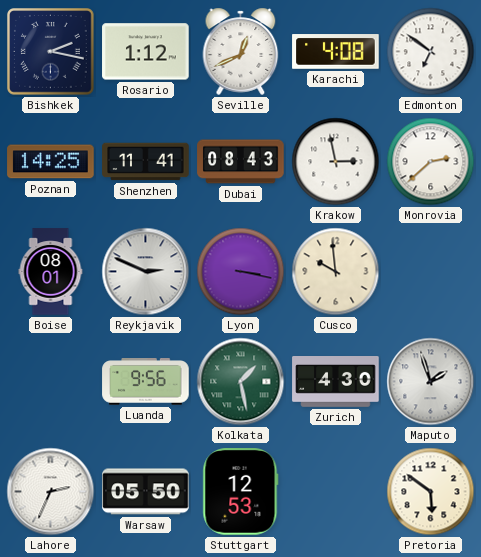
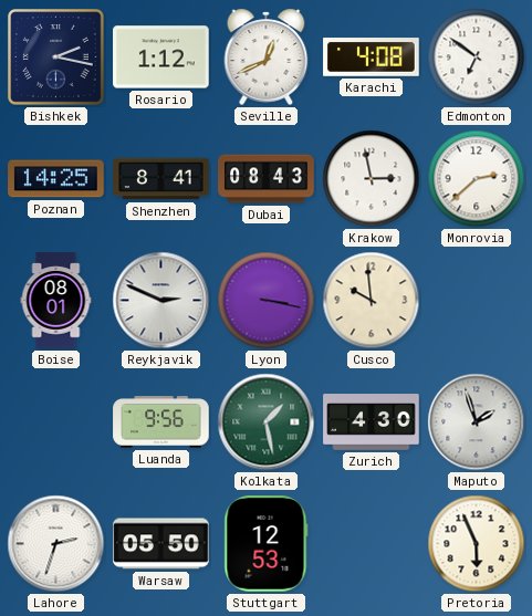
Shenzhen: 11:41 -> 8:41
Lahore: 2:34 -> 2:33
Pretoria: 5:51 -> 5:56
